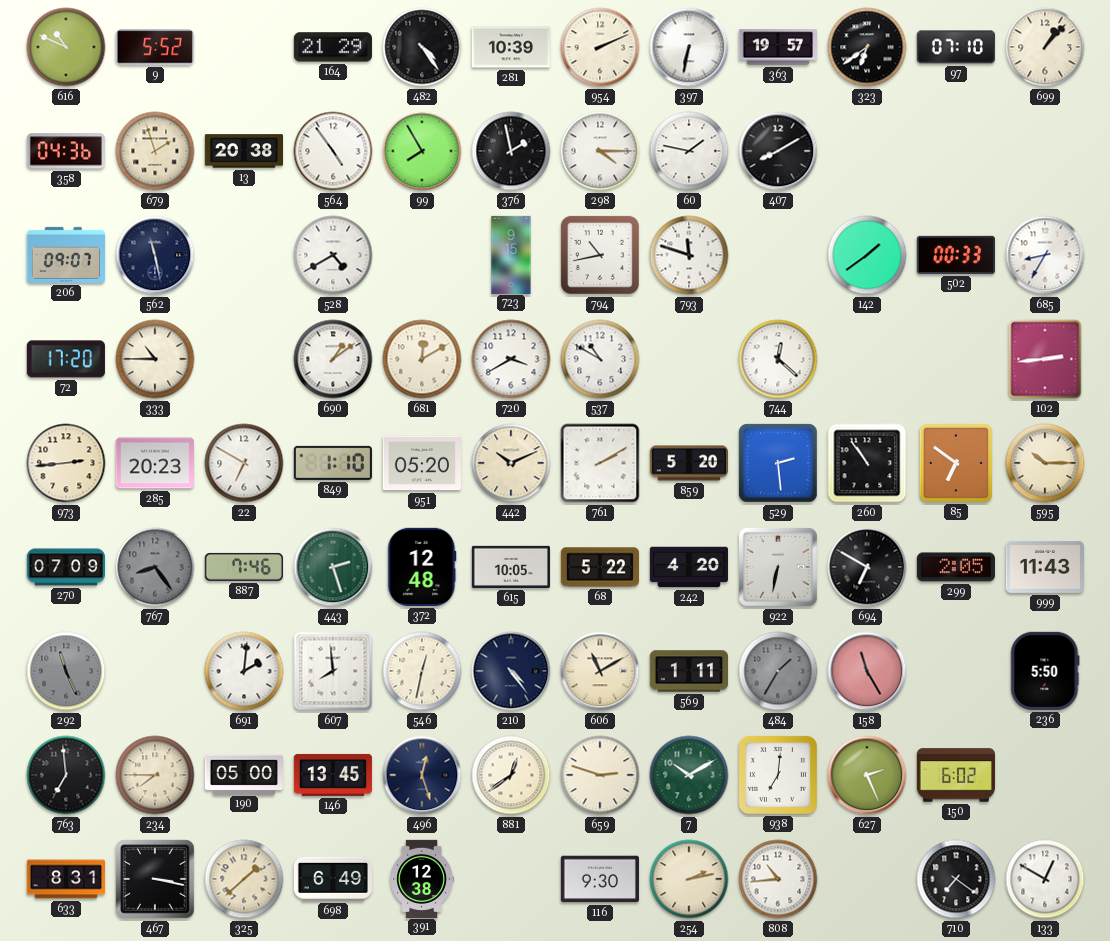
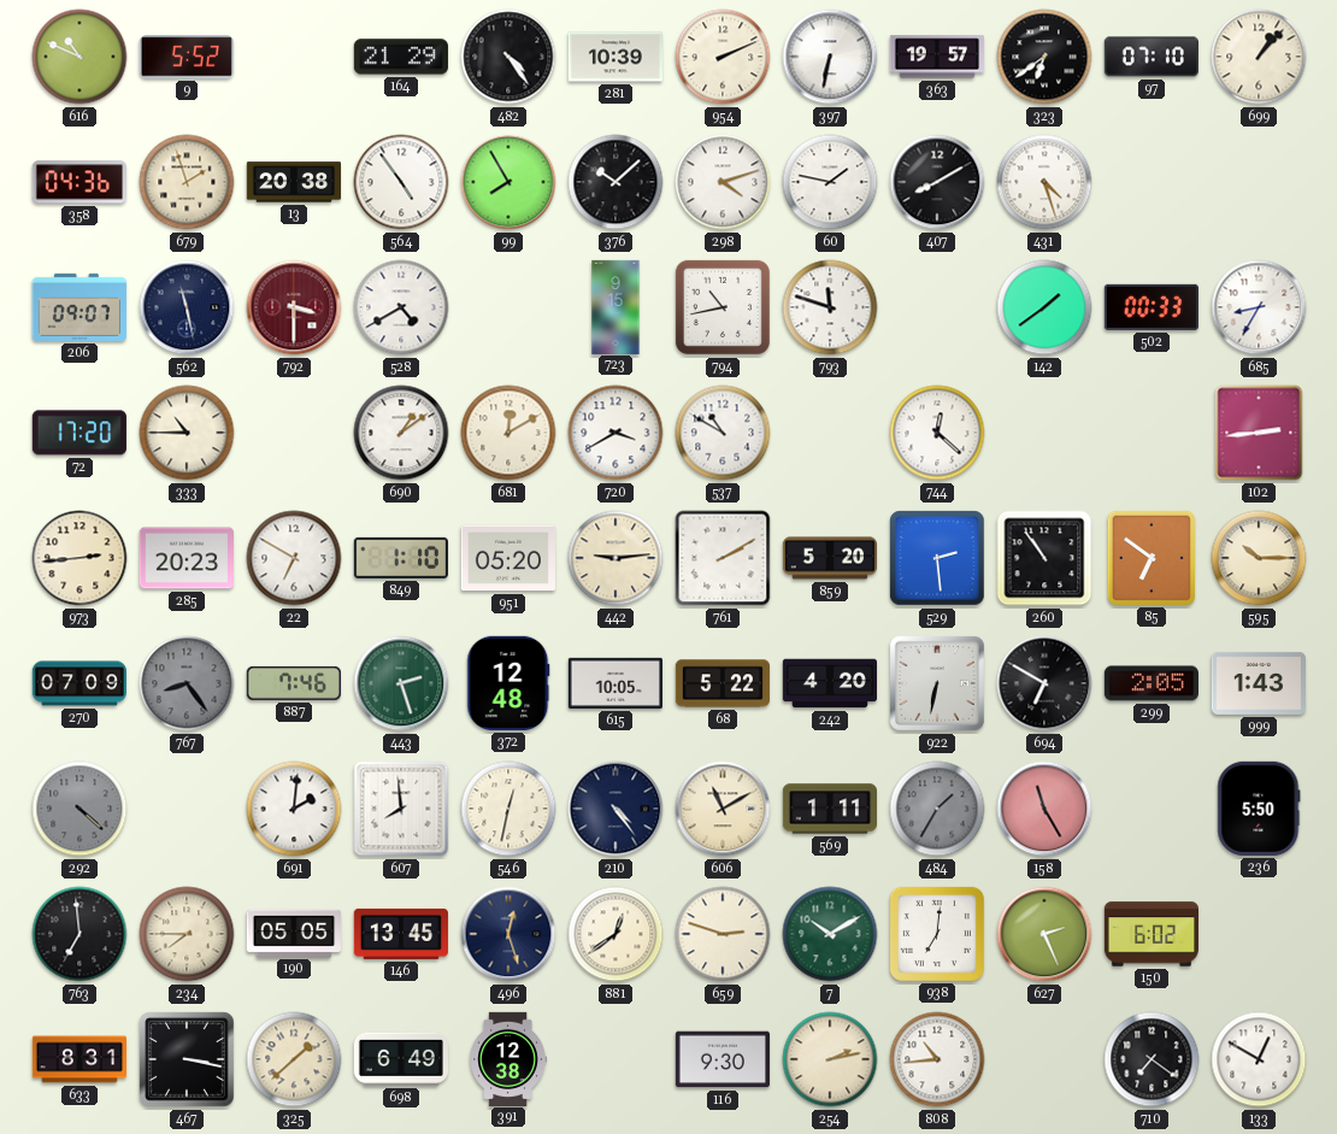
376: 1:58 -> 10:08
298: 4:15 -> 4:12
431: none -> 4:27
792: none -> 3:30
442: 10:11 -> 9:14
999: 11:43 -> 1:43
292: 11:26 -> 4:22
190: 05:00 -> 05:05
